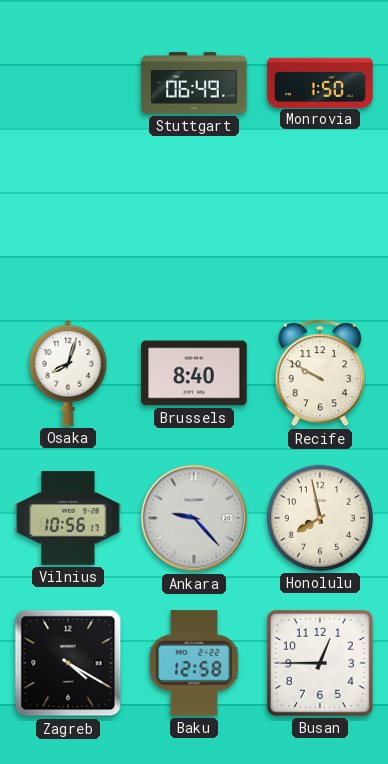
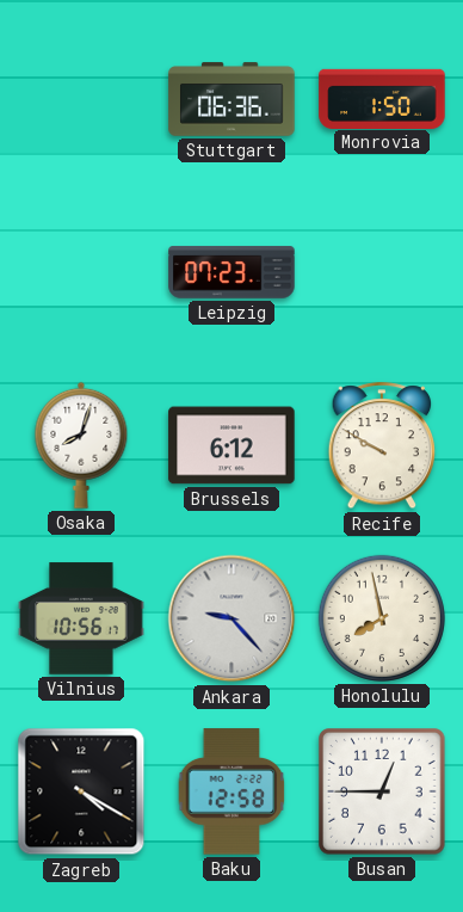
Stuttgart: 06:49 -> 06:36
Leipzig: none -> 07:23
Brussels: 8:40 -> 6:12
